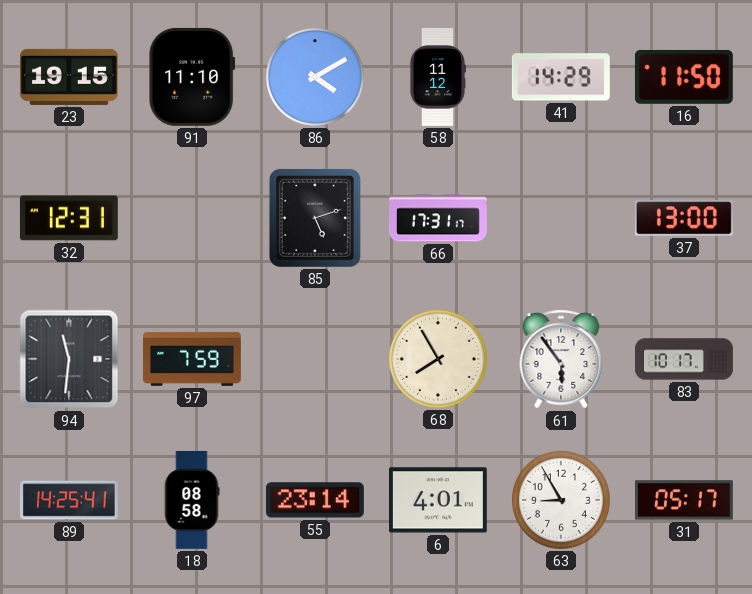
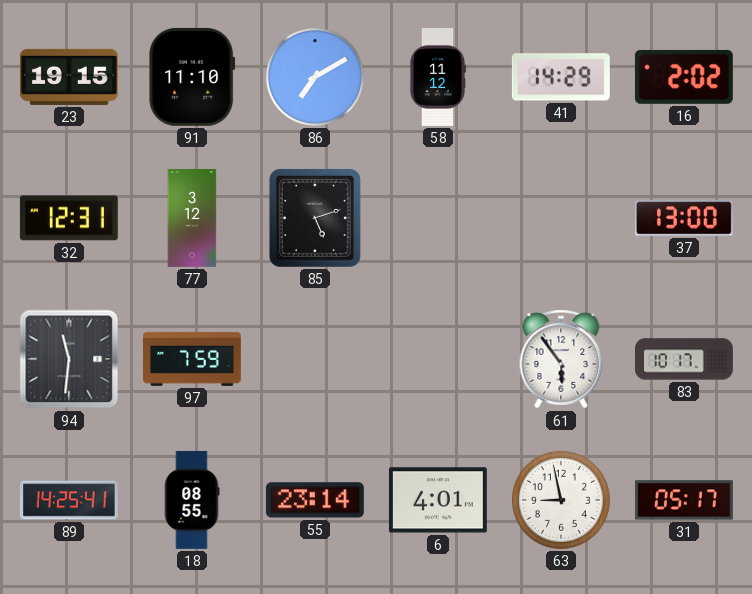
86: 4:10 -> 7:10
16: 11:50 -> 2:02
77: none -> 3:12
66: 17:31 -> none
68: 7:55 -> none
18: 08:58 -> 08:55
63: 8:55 -> 8:58
